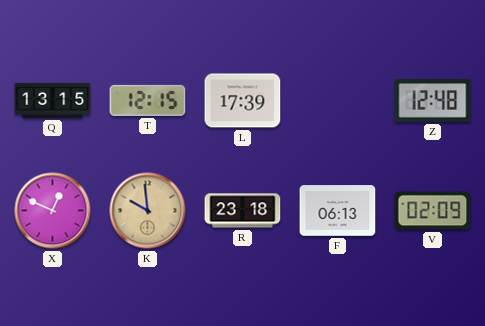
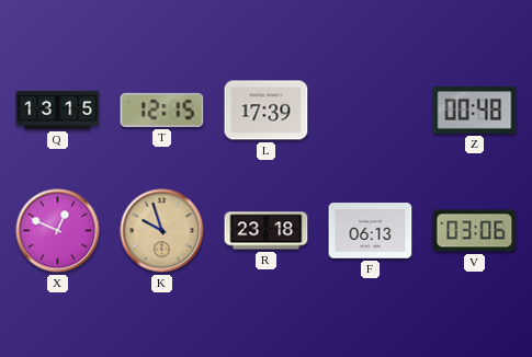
Z: 12:48 -> 00:48
K: 9:59 -> 9:57
V: 02:09 -> 03:06
